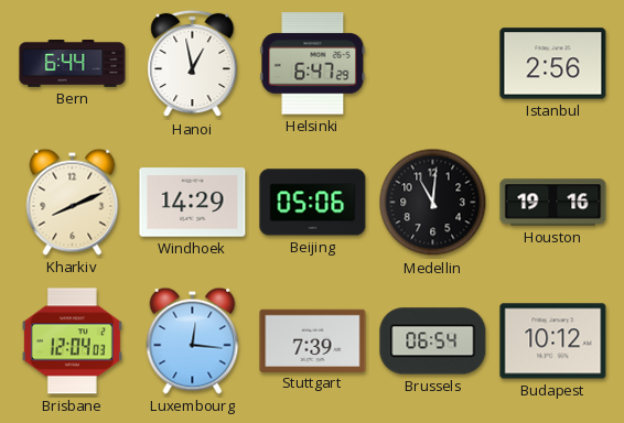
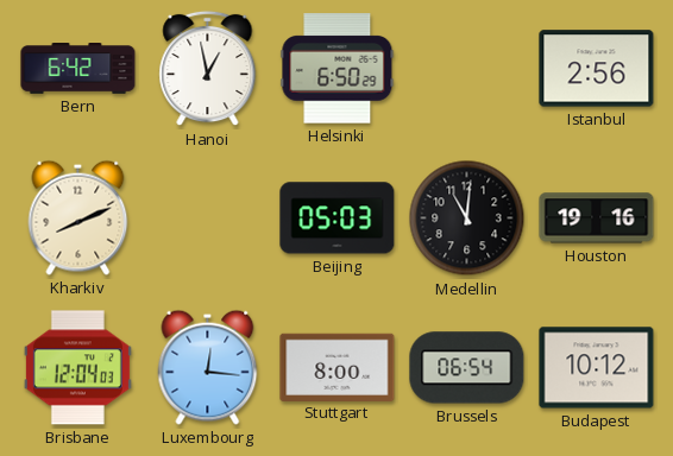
Bern: 6:44 -> 6:42
Helsinki: 6:47 -> 6:50
Windhoek: 14:29 -> none
Beijing: 05:06 -> 05:03
Stuttgart: 7:39 -> 8:00
